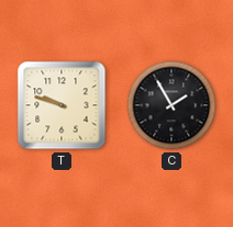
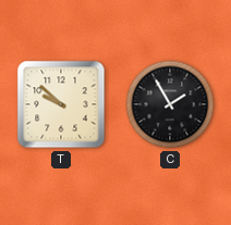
T: 9:48 -> 9:52
